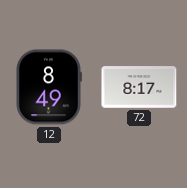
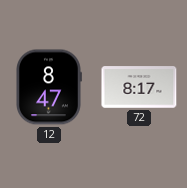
12: 8:49 -> 8:47
